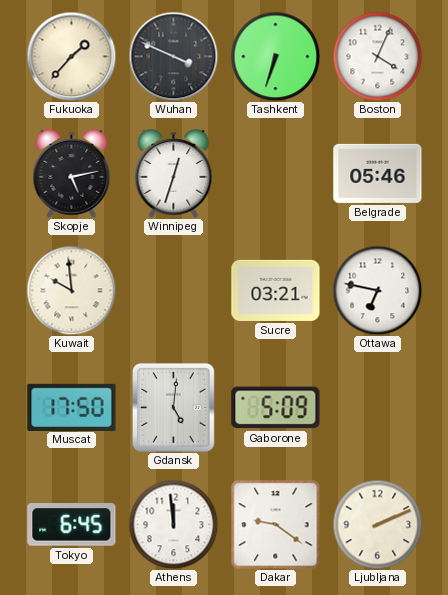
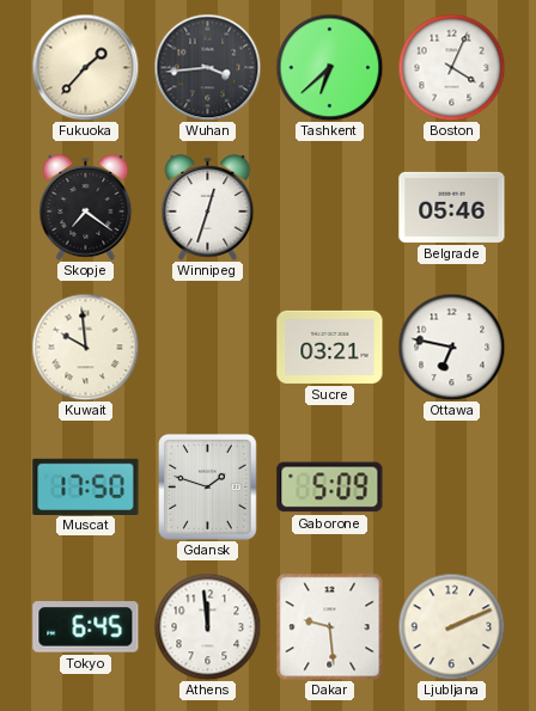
Wuhan: 3:49 -> 3:44
Tashkent: 6:33 -> 6:38
Skopje: 5:13 -> 7:21
Gdansk: 5:01 -> 1:48
Dakar: 9:21 -> 9:29
